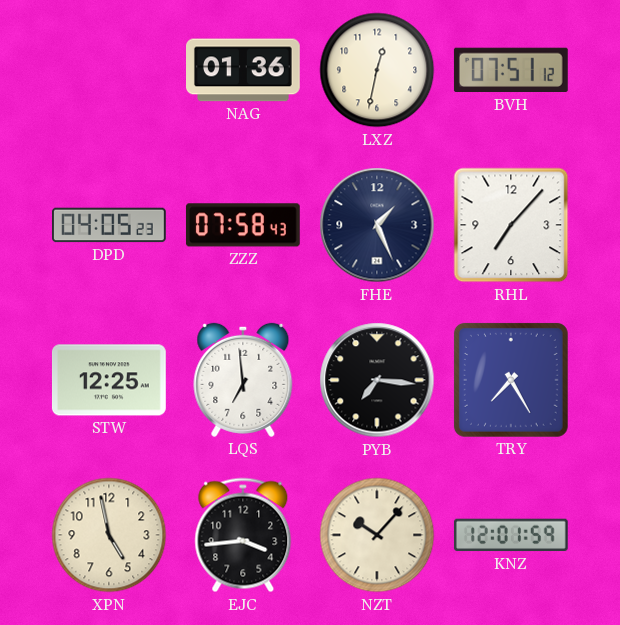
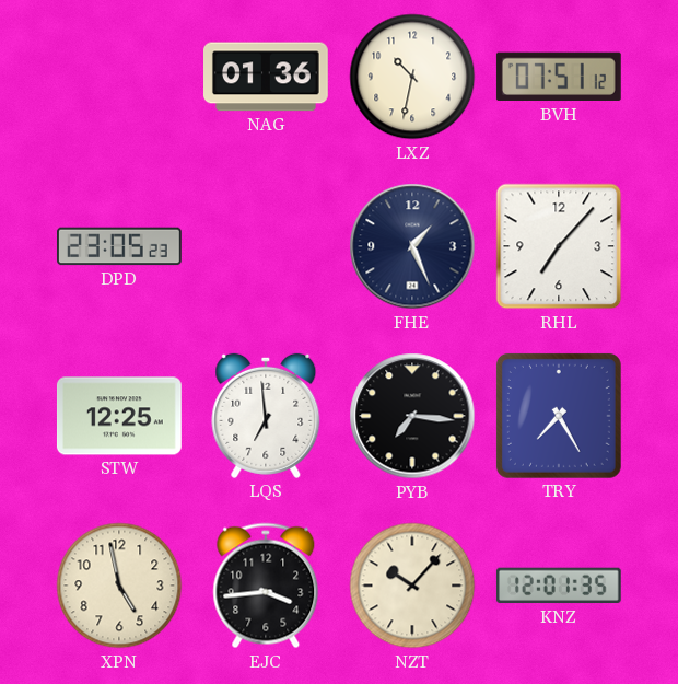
LXZ: 12:32 -> 10:32
DPD: 04:05 -> 23:05
ZZZ: 07:58 -> none
KNZ: 12:01:59 -> 12:01:35
